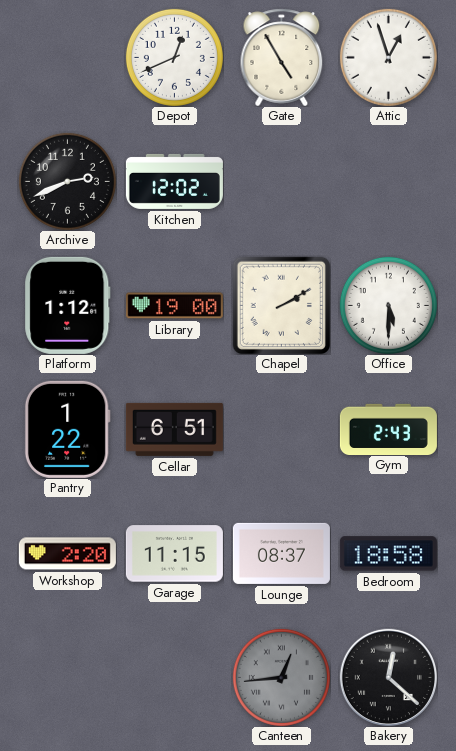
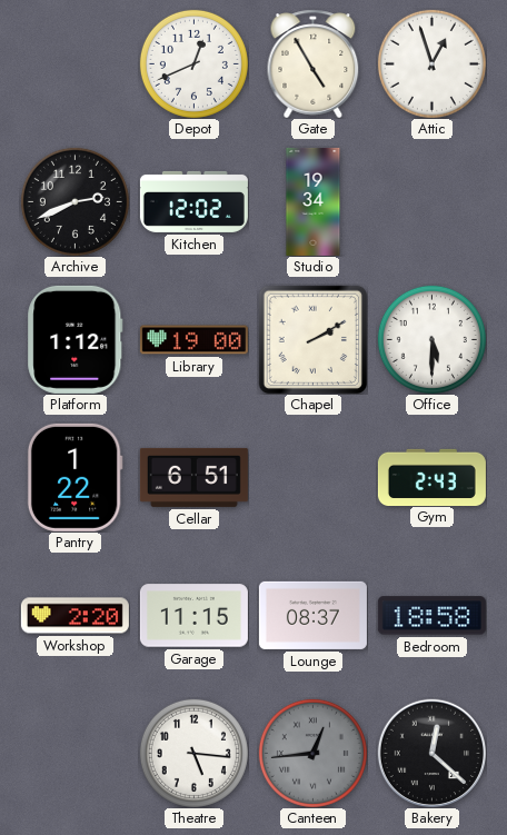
Studio: none -> 19:34
Theatre: none -> 5:16
